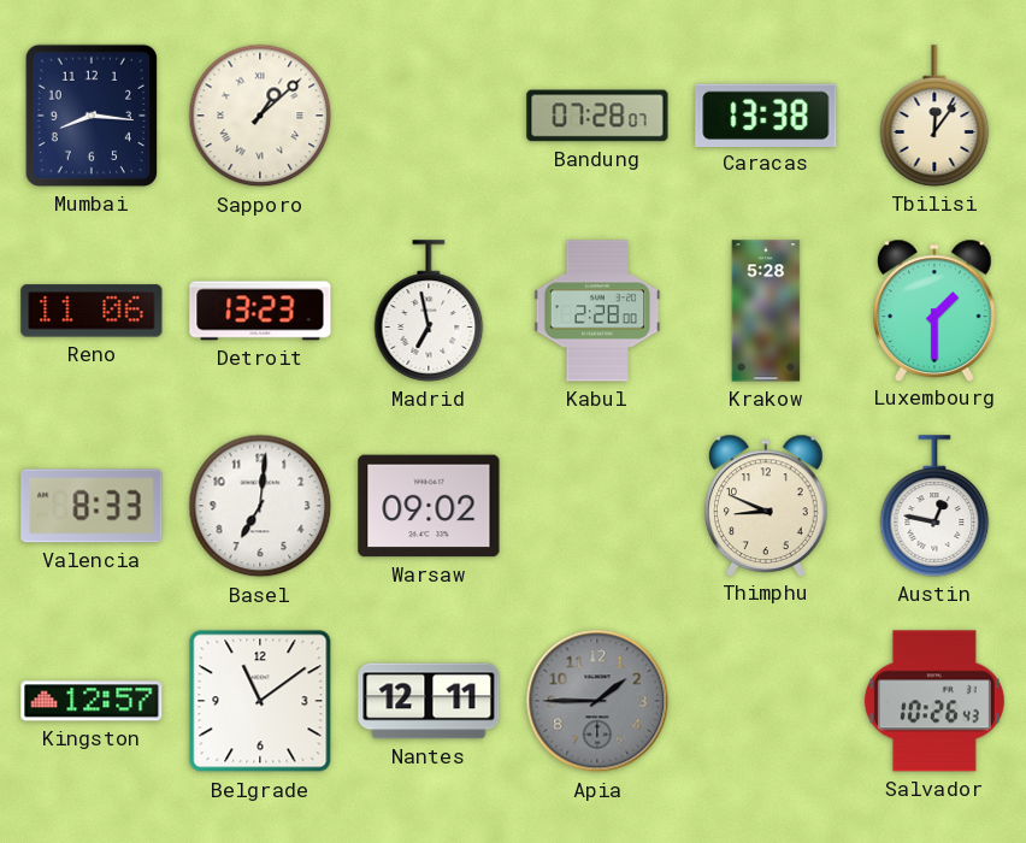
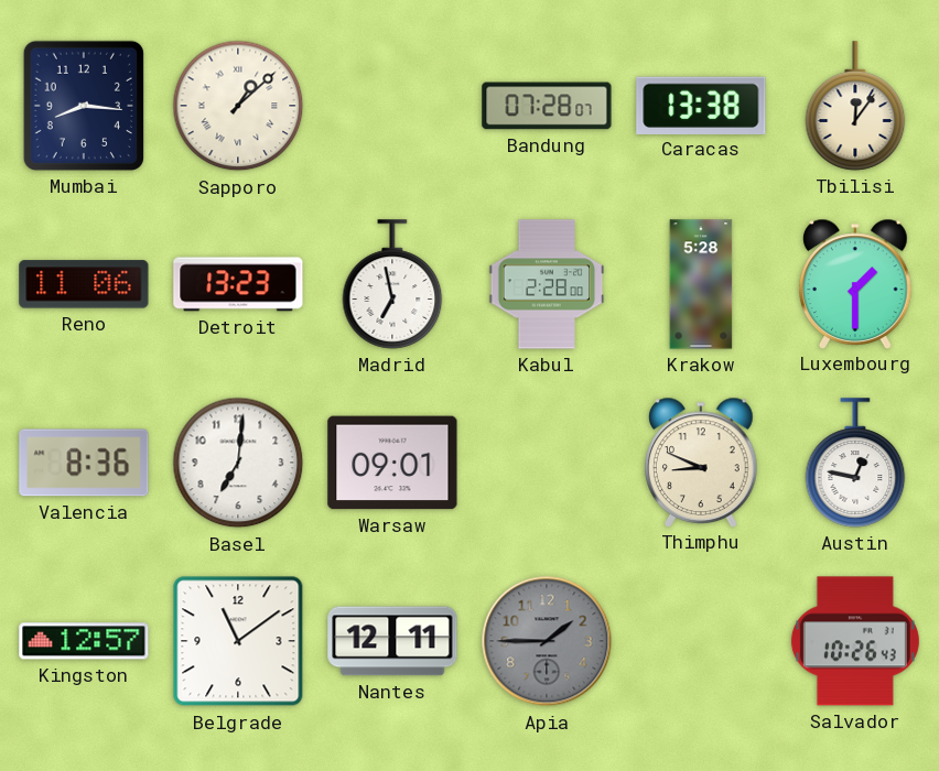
Valencia: 8:33 -> 8:36
Warsaw: 09:02 -> 09:01
